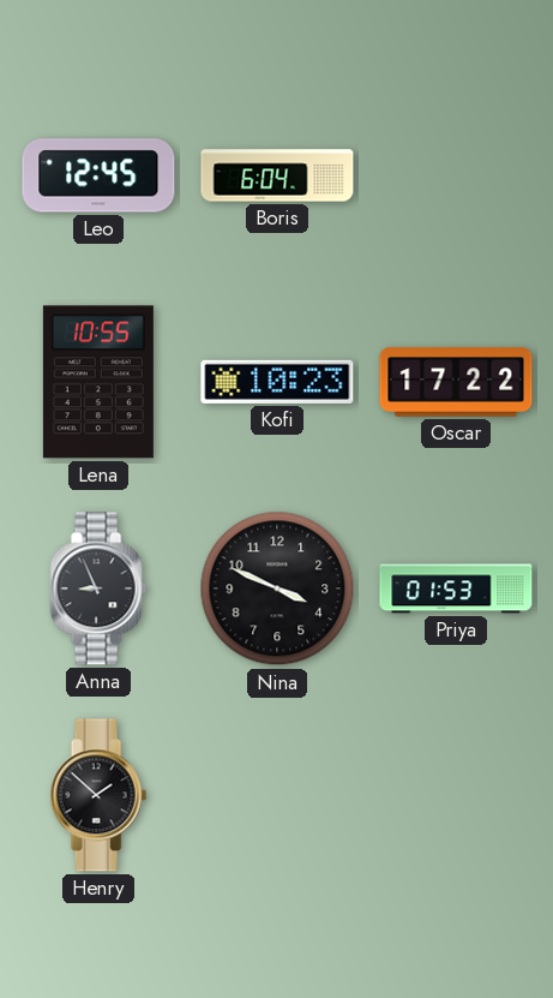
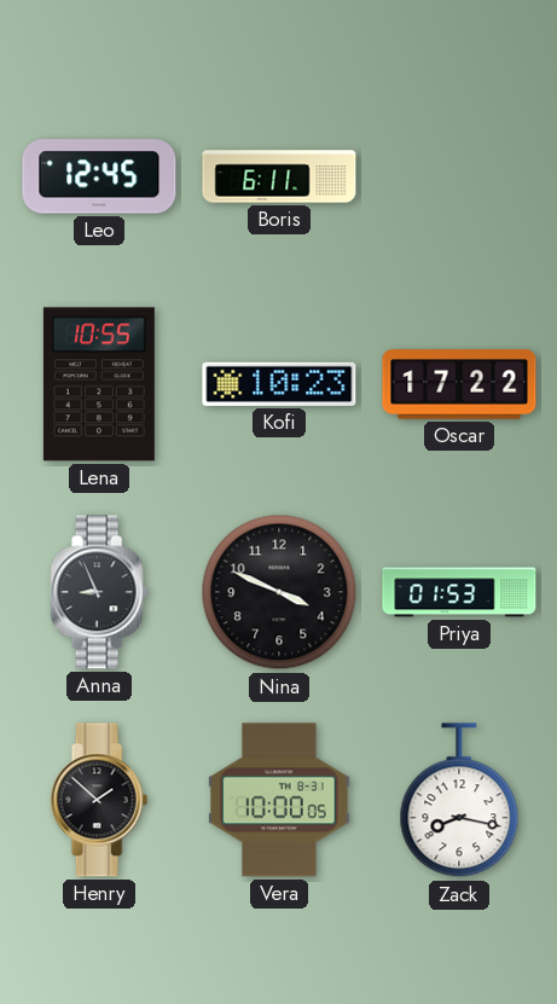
Boris: 6:04 -> 6:11
Vera: none -> 10:00
Zack: none -> 8:17
